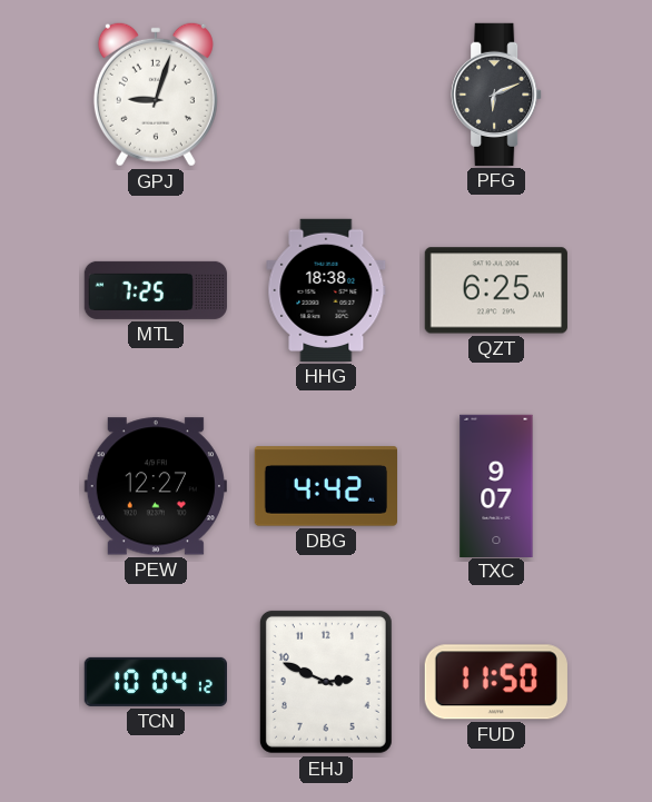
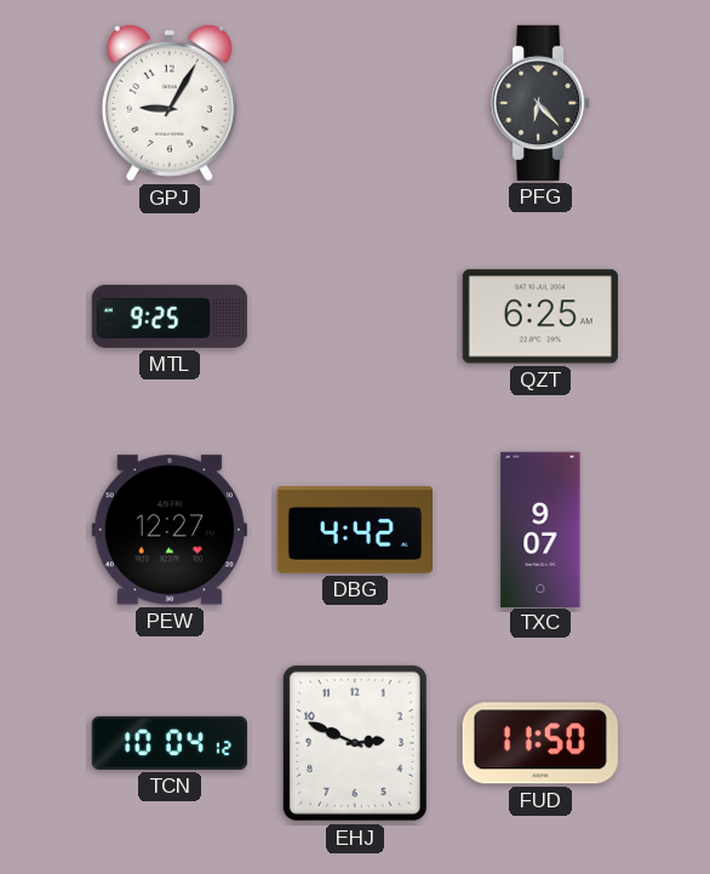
GPJ: 9:03 -> 9:05
PFG: 6:11 -> 6:23
MTL: 7:25 -> 9:25
HHG: 18:38 -> none
